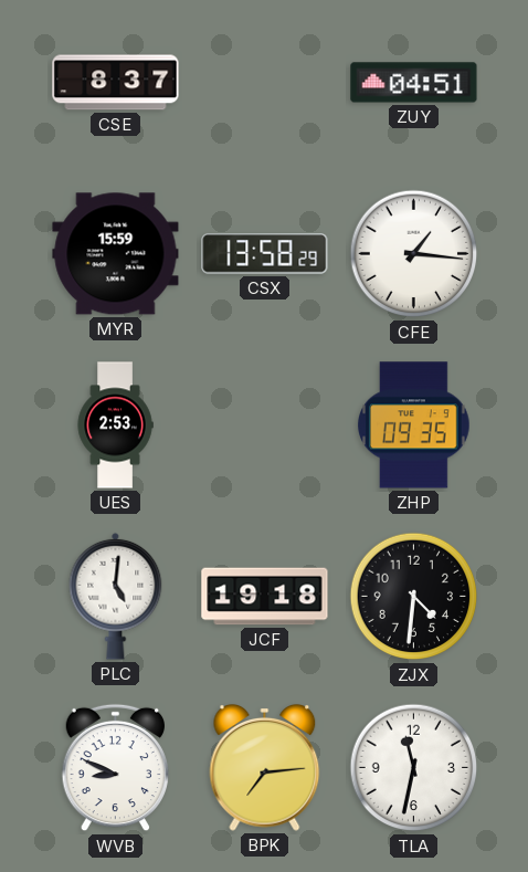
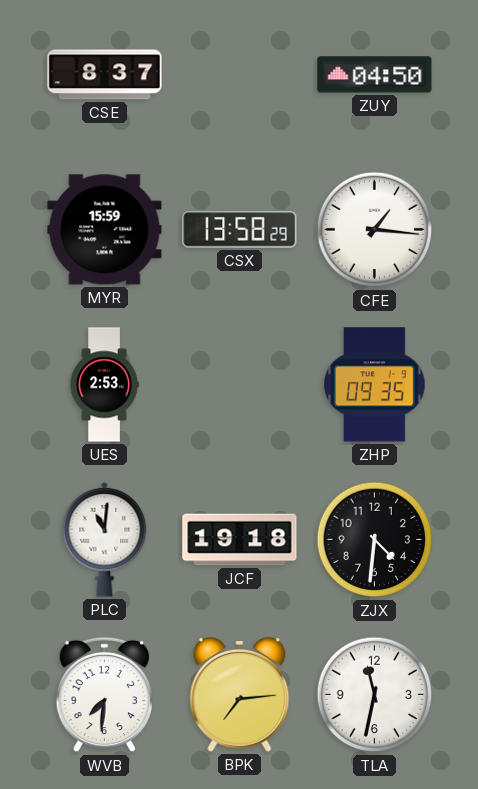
ZUY: 04:51 -> 04:50
PLC: 5:01 -> 11:01
WVB: 8:49 -> 7:31
